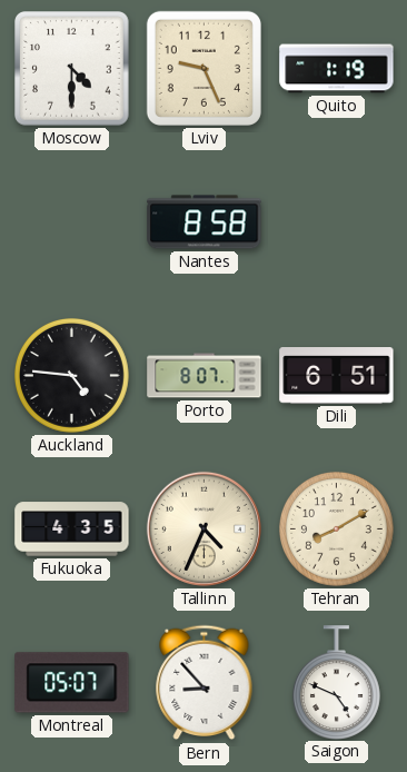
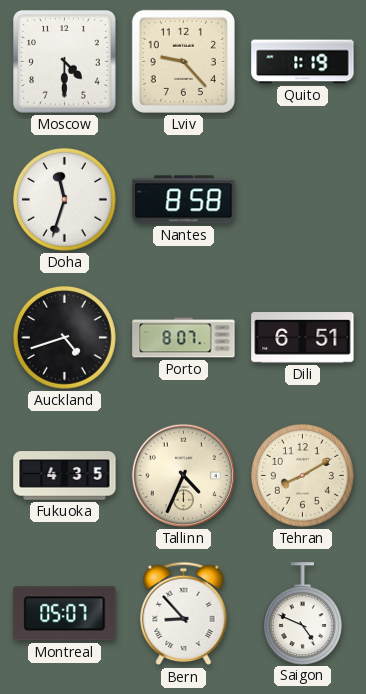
Lviv: 9:26 -> 9:23
Doha: none -> 11:33
Auckland: 4:46 -> 4:42
